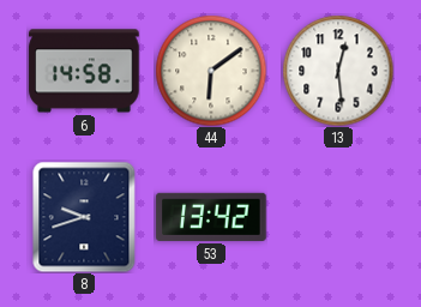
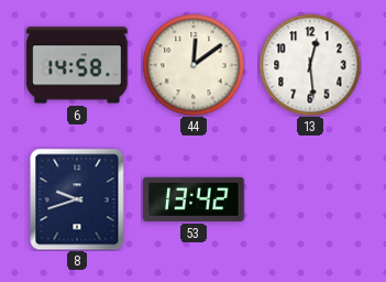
44: 6:09 -> 12:09
